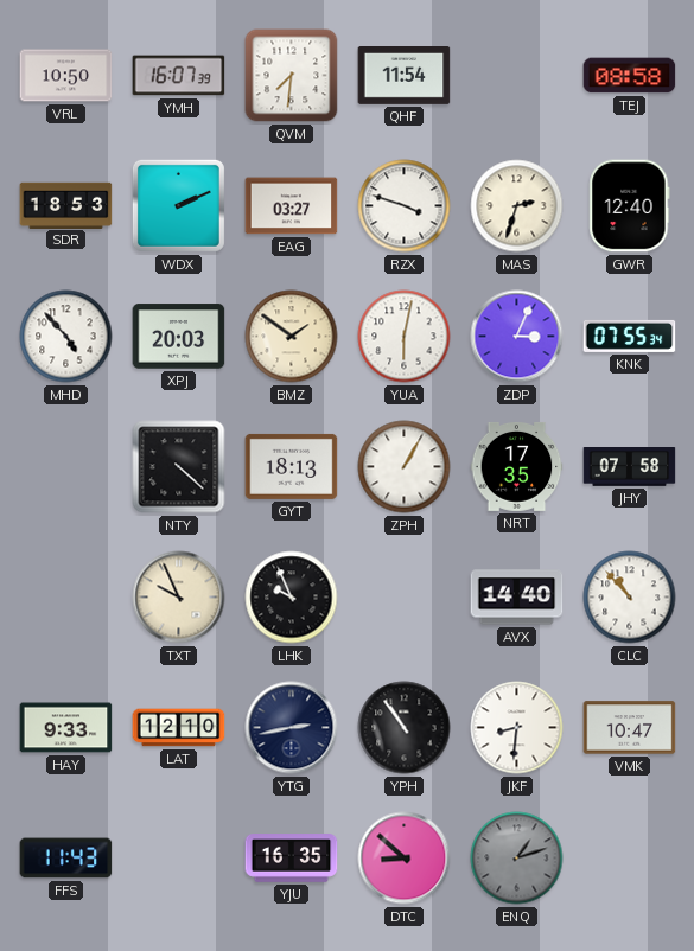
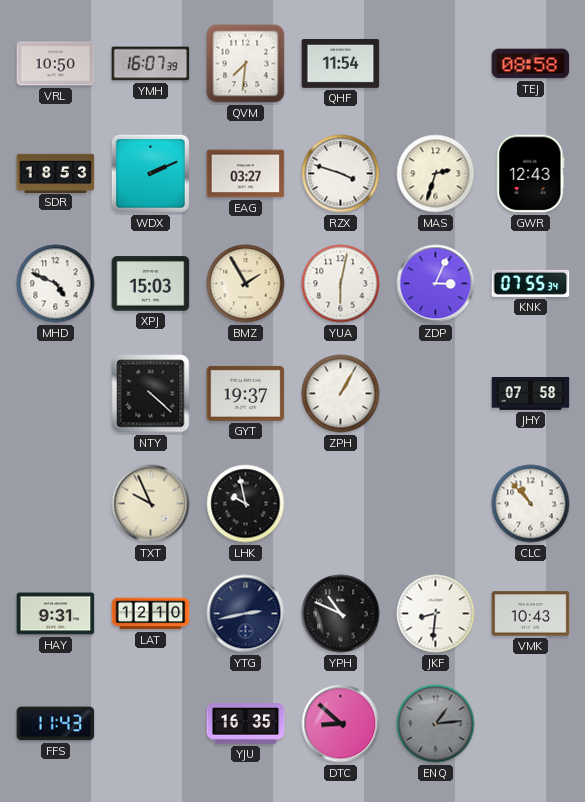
GWR: 12:40 -> 12:43
MHD: 4:53 -> 4:49
XPJ: 20:03 -> 15:03
BMZ: 1:51 -> 1:55
GYT: 18:13 -> 19:37
NRT: 17:35 -> none
LHK: 9:56 -> 9:58
AVX: 14:40 -> none
HAY: 9:33 -> 9:31
YPH: 10:54 -> 10:49
VMK: 10:47 -> 10:43
ENQ: 1:12 -> 1:14
